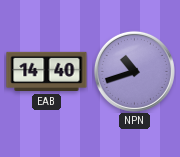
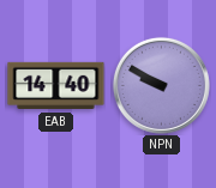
NPN: 10:42 -> 9:50
